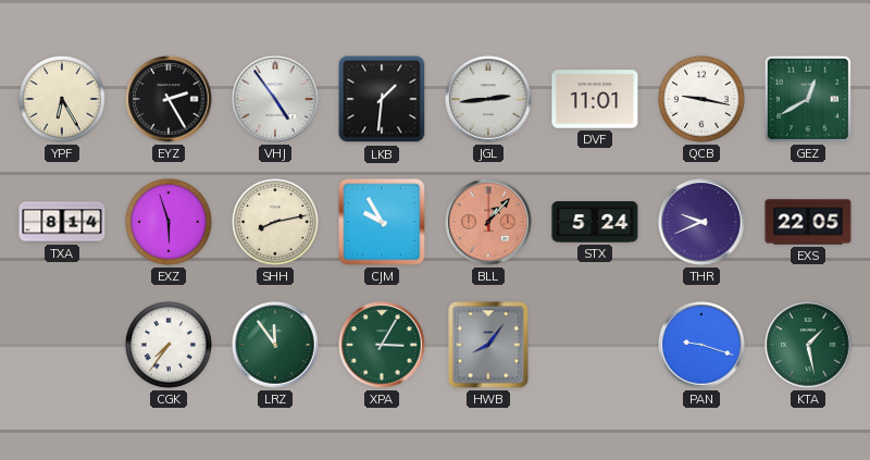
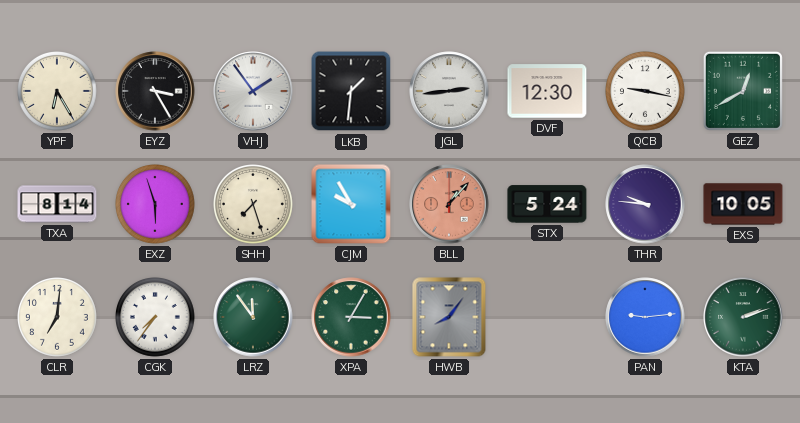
EYZ: 2:25 -> 3:25
VHJ: 4:54 -> 1:54
DVF: 11:01 -> 12:30
SHH: 8:13 -> 7:27
THR: 9:41 -> 9:46
EXS: 22:05 -> 10:05
CLR: none -> 7:01
PAN: 9:18 -> 9:14
KTA: 1:28 -> 2:12
